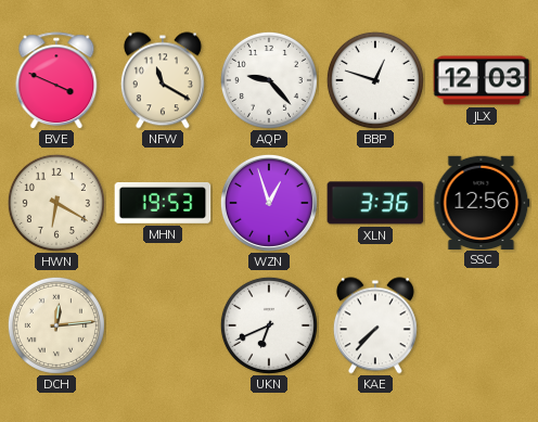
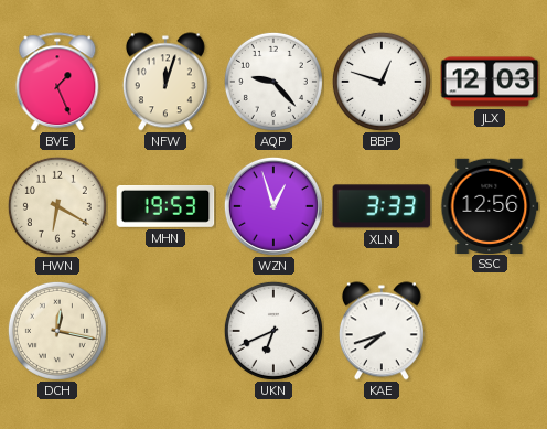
BVE: 3:49 -> 1:26
NFW: 11:20 -> 12:03
XLN: 3:36 -> 3:33
DCH: 12:14 -> 12:17
KAE: 7:37 -> 7:42
